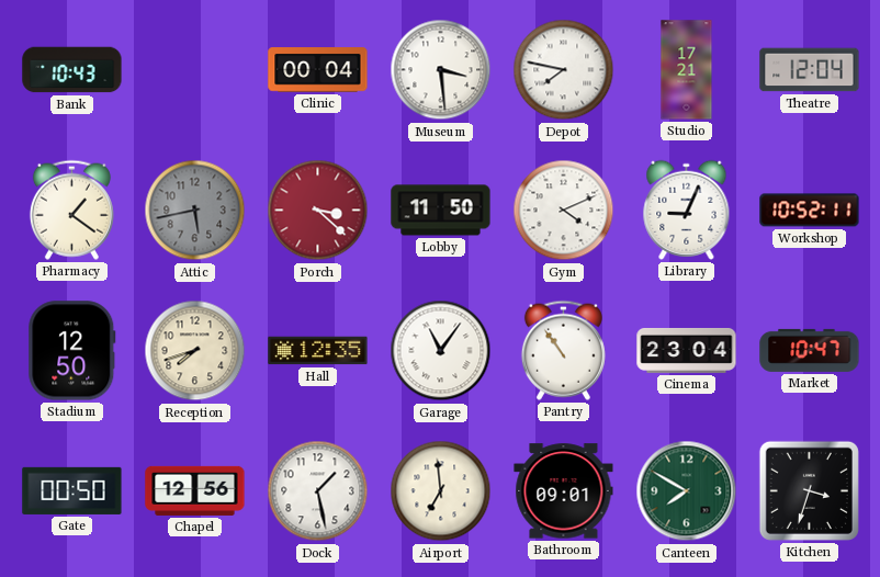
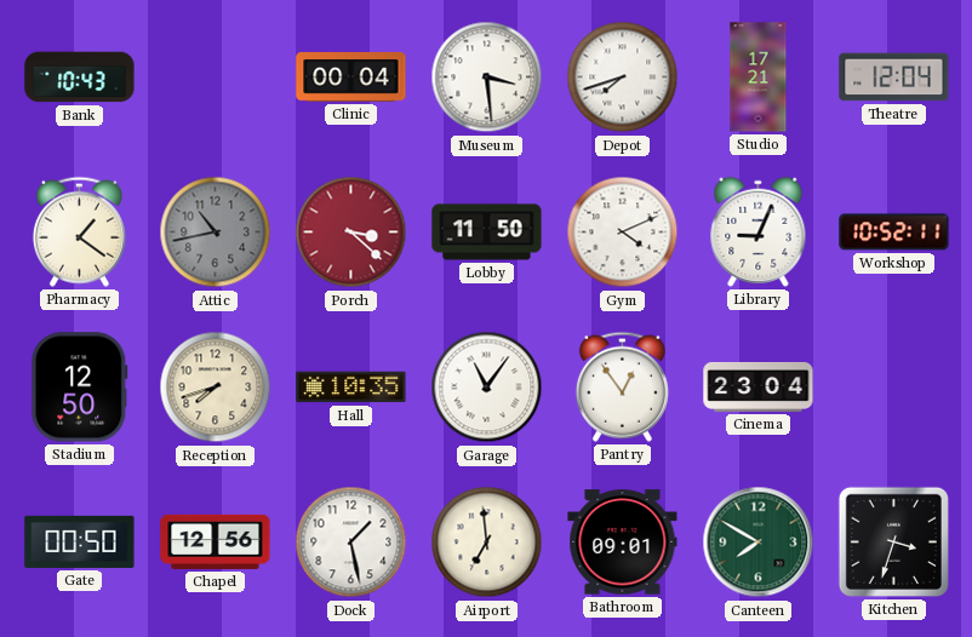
Depot: 7:47 -> 7:42
Attic: 5:43 -> 10:43
Hall: 12:35 -> 10:35
Pantry: 10:54 -> 12:54
Market: 10:47 -> none
